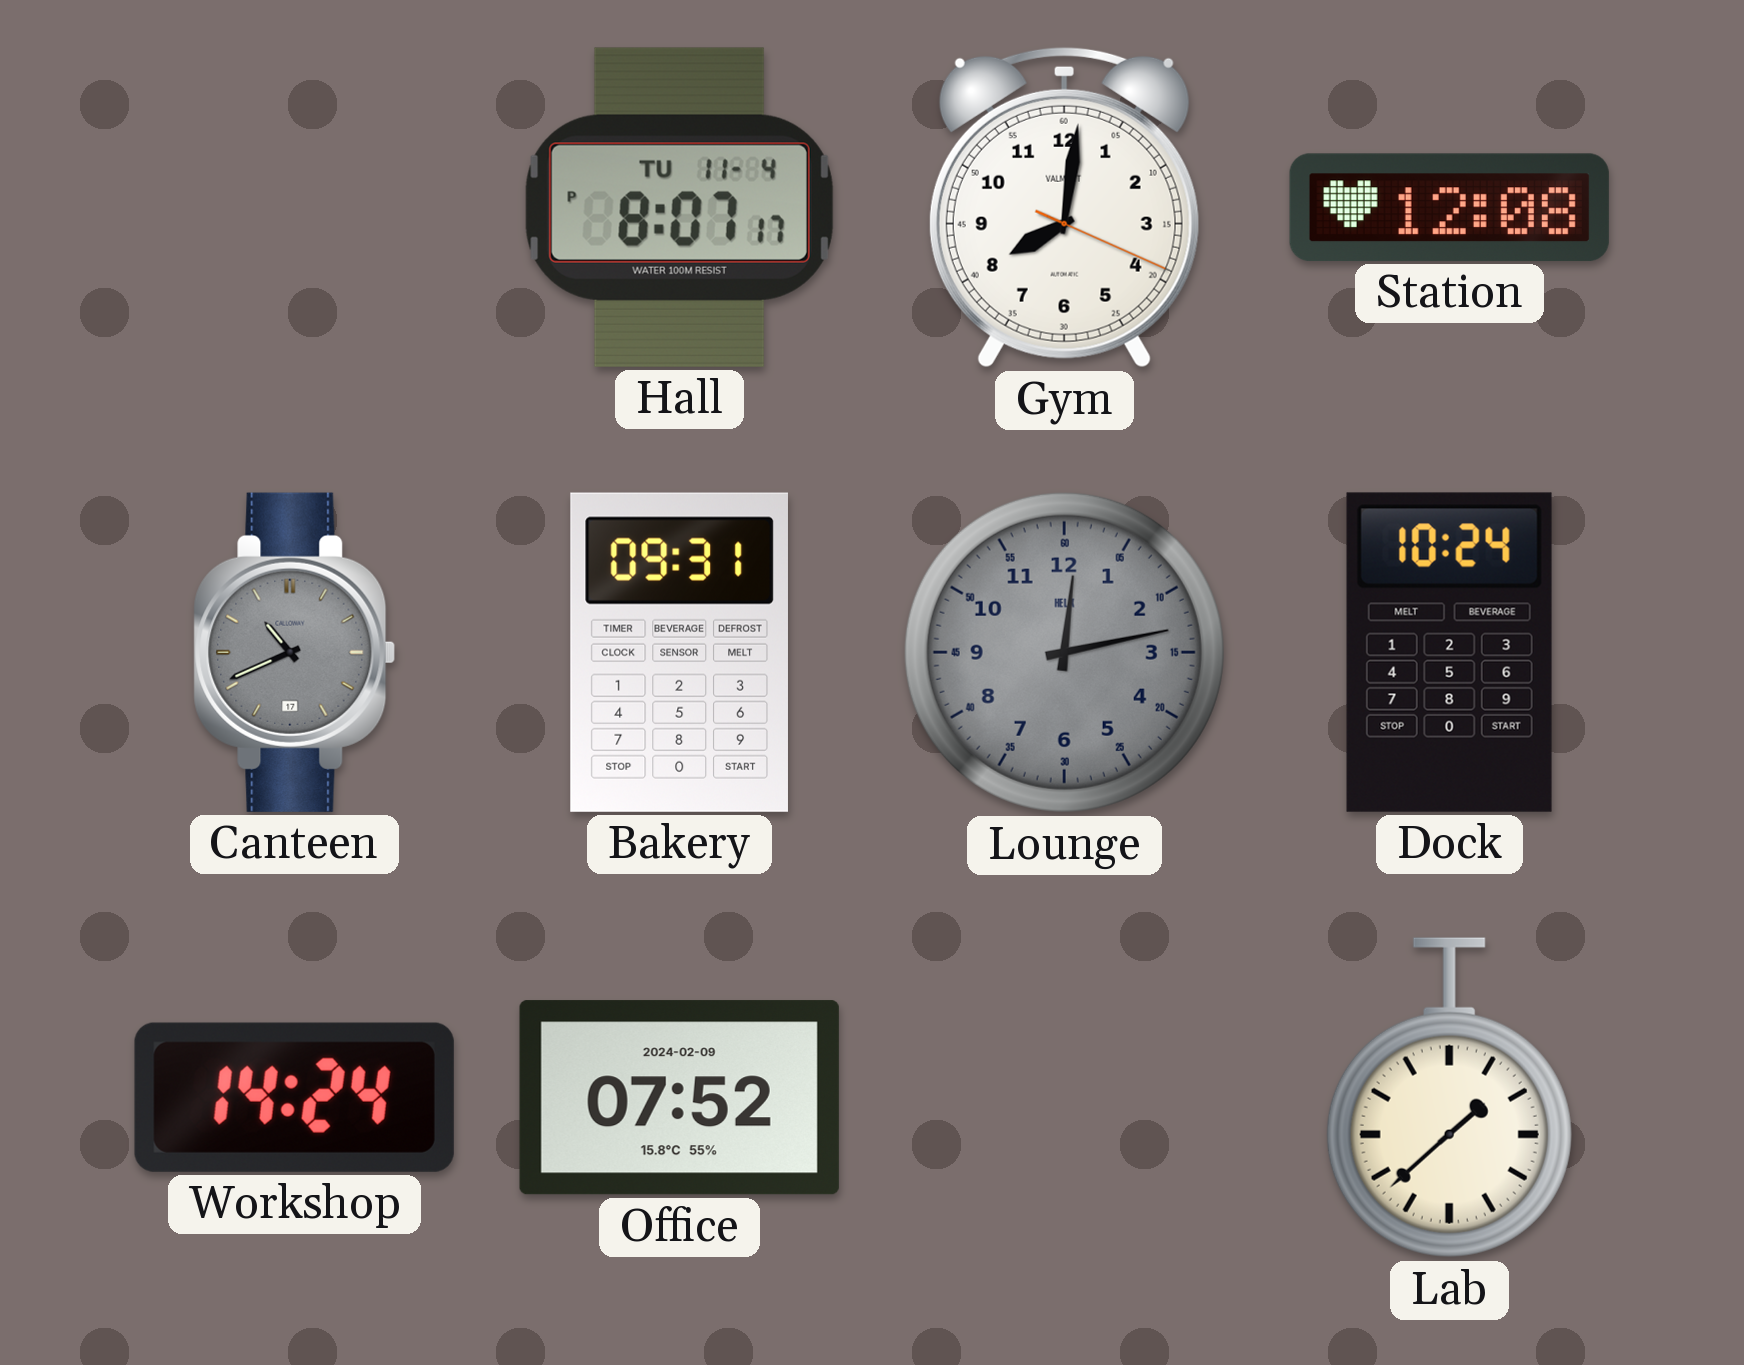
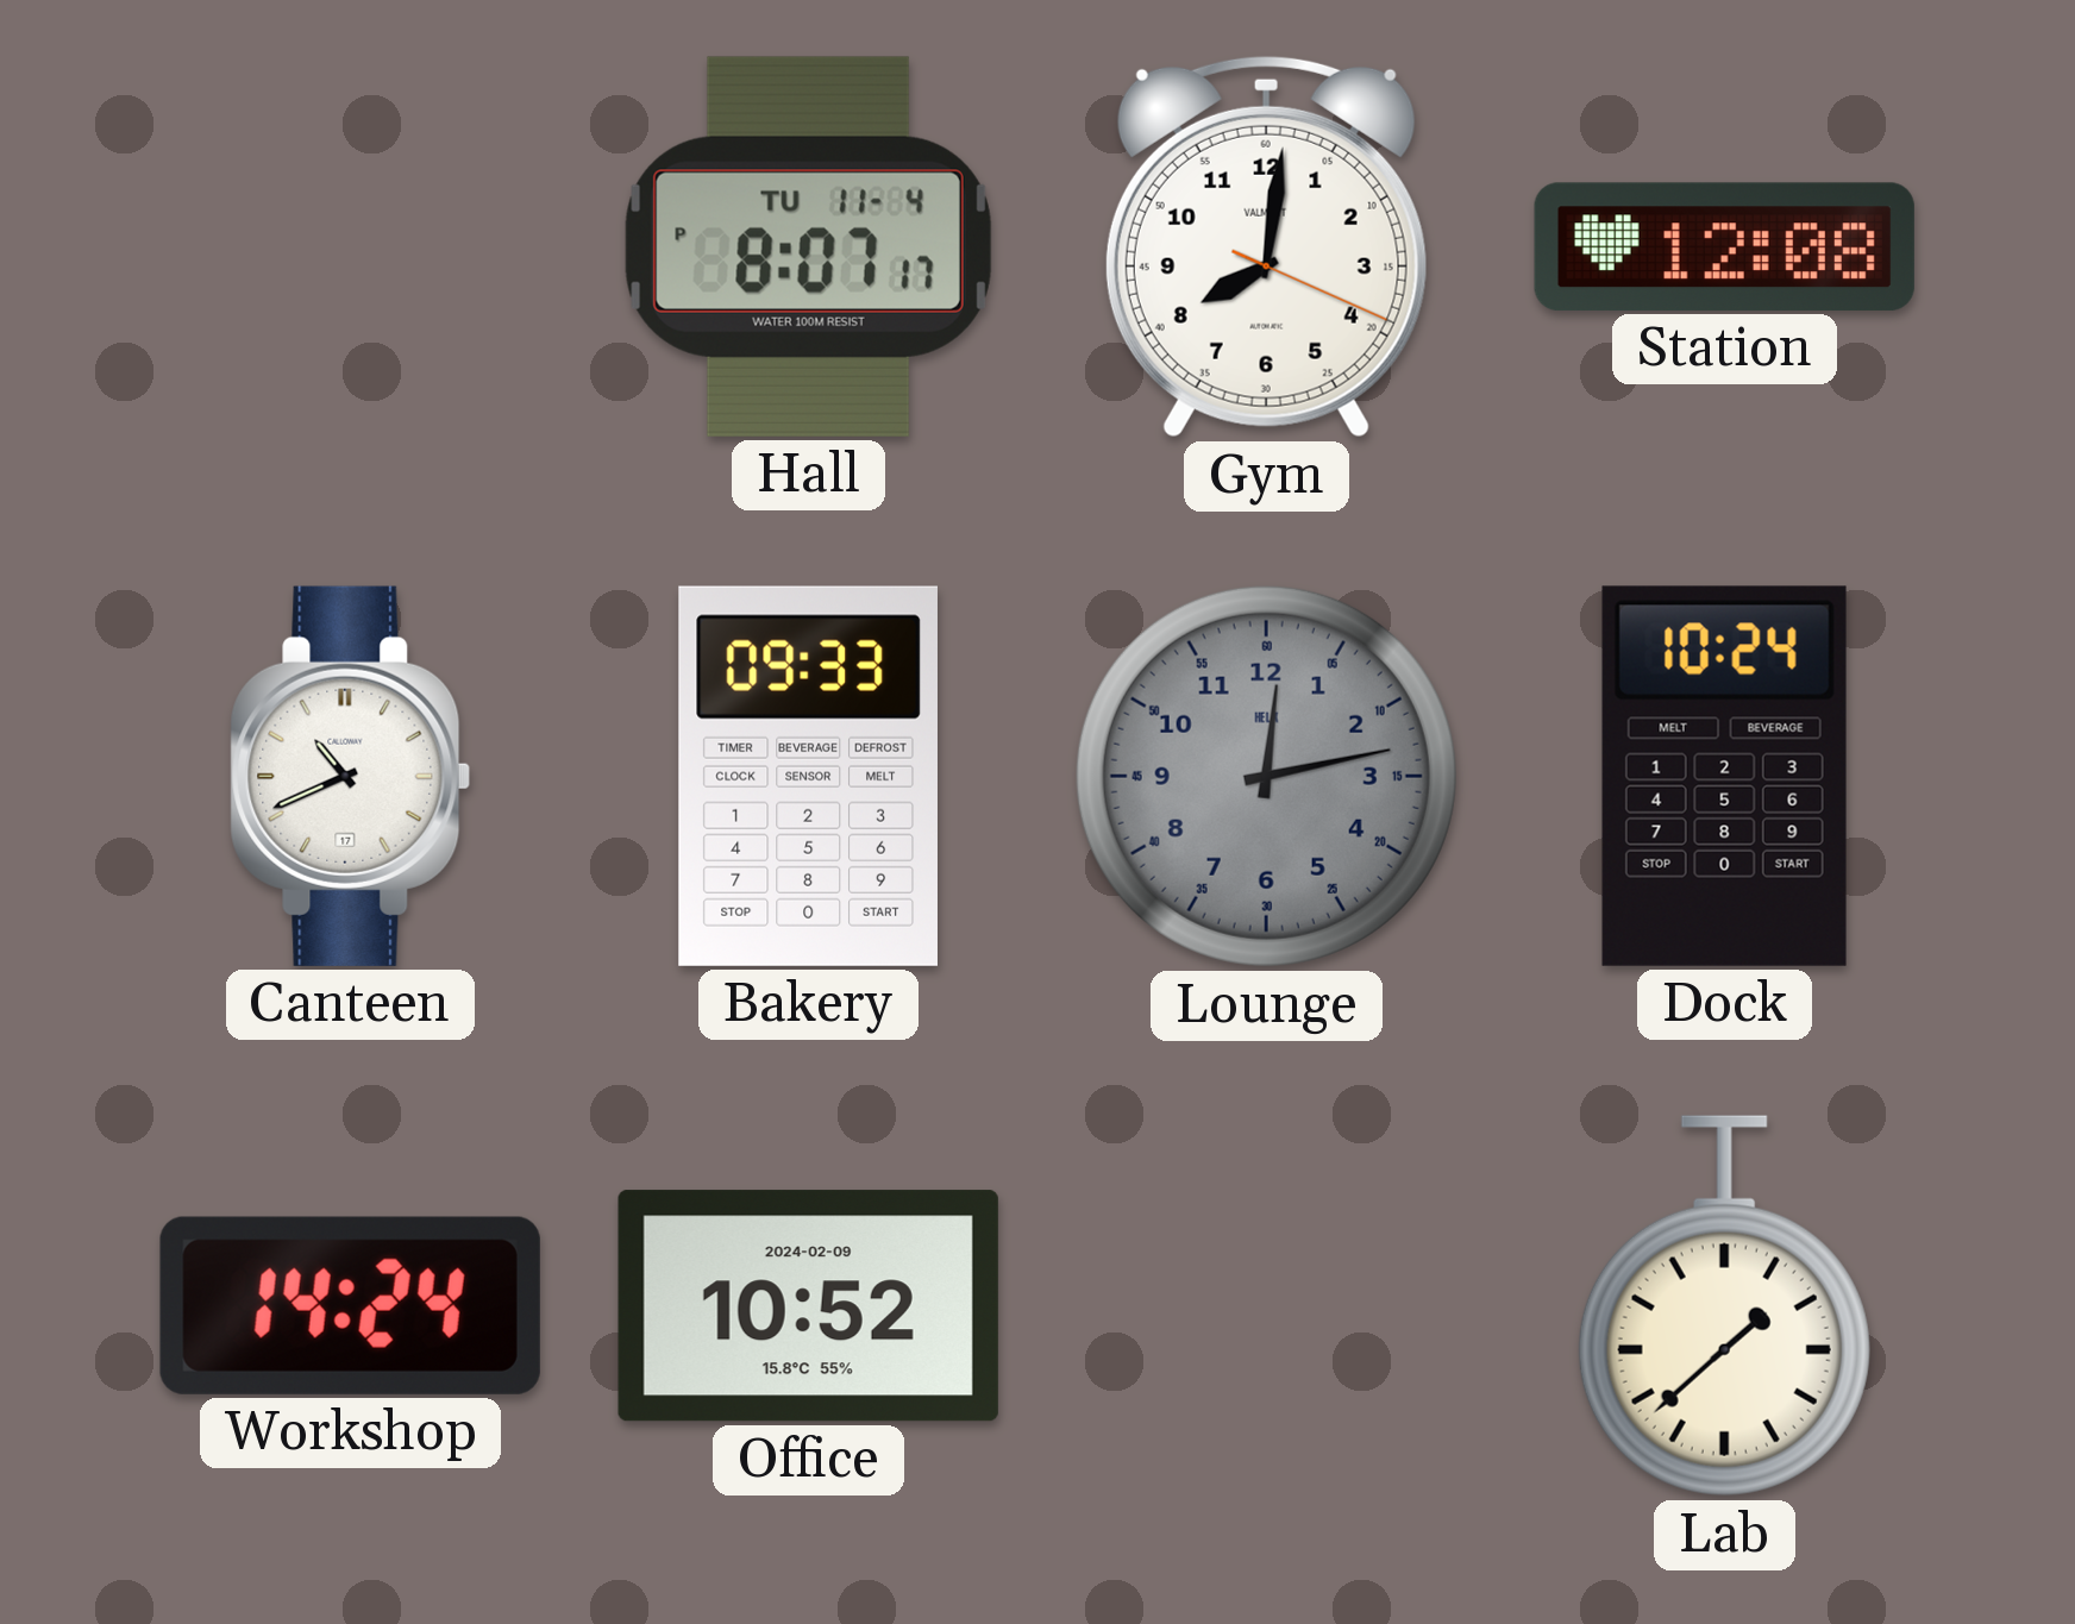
Canteen dial: grey -> white
Bakery: 09:31 -> 09:33
Office: 07:52 -> 10:52
